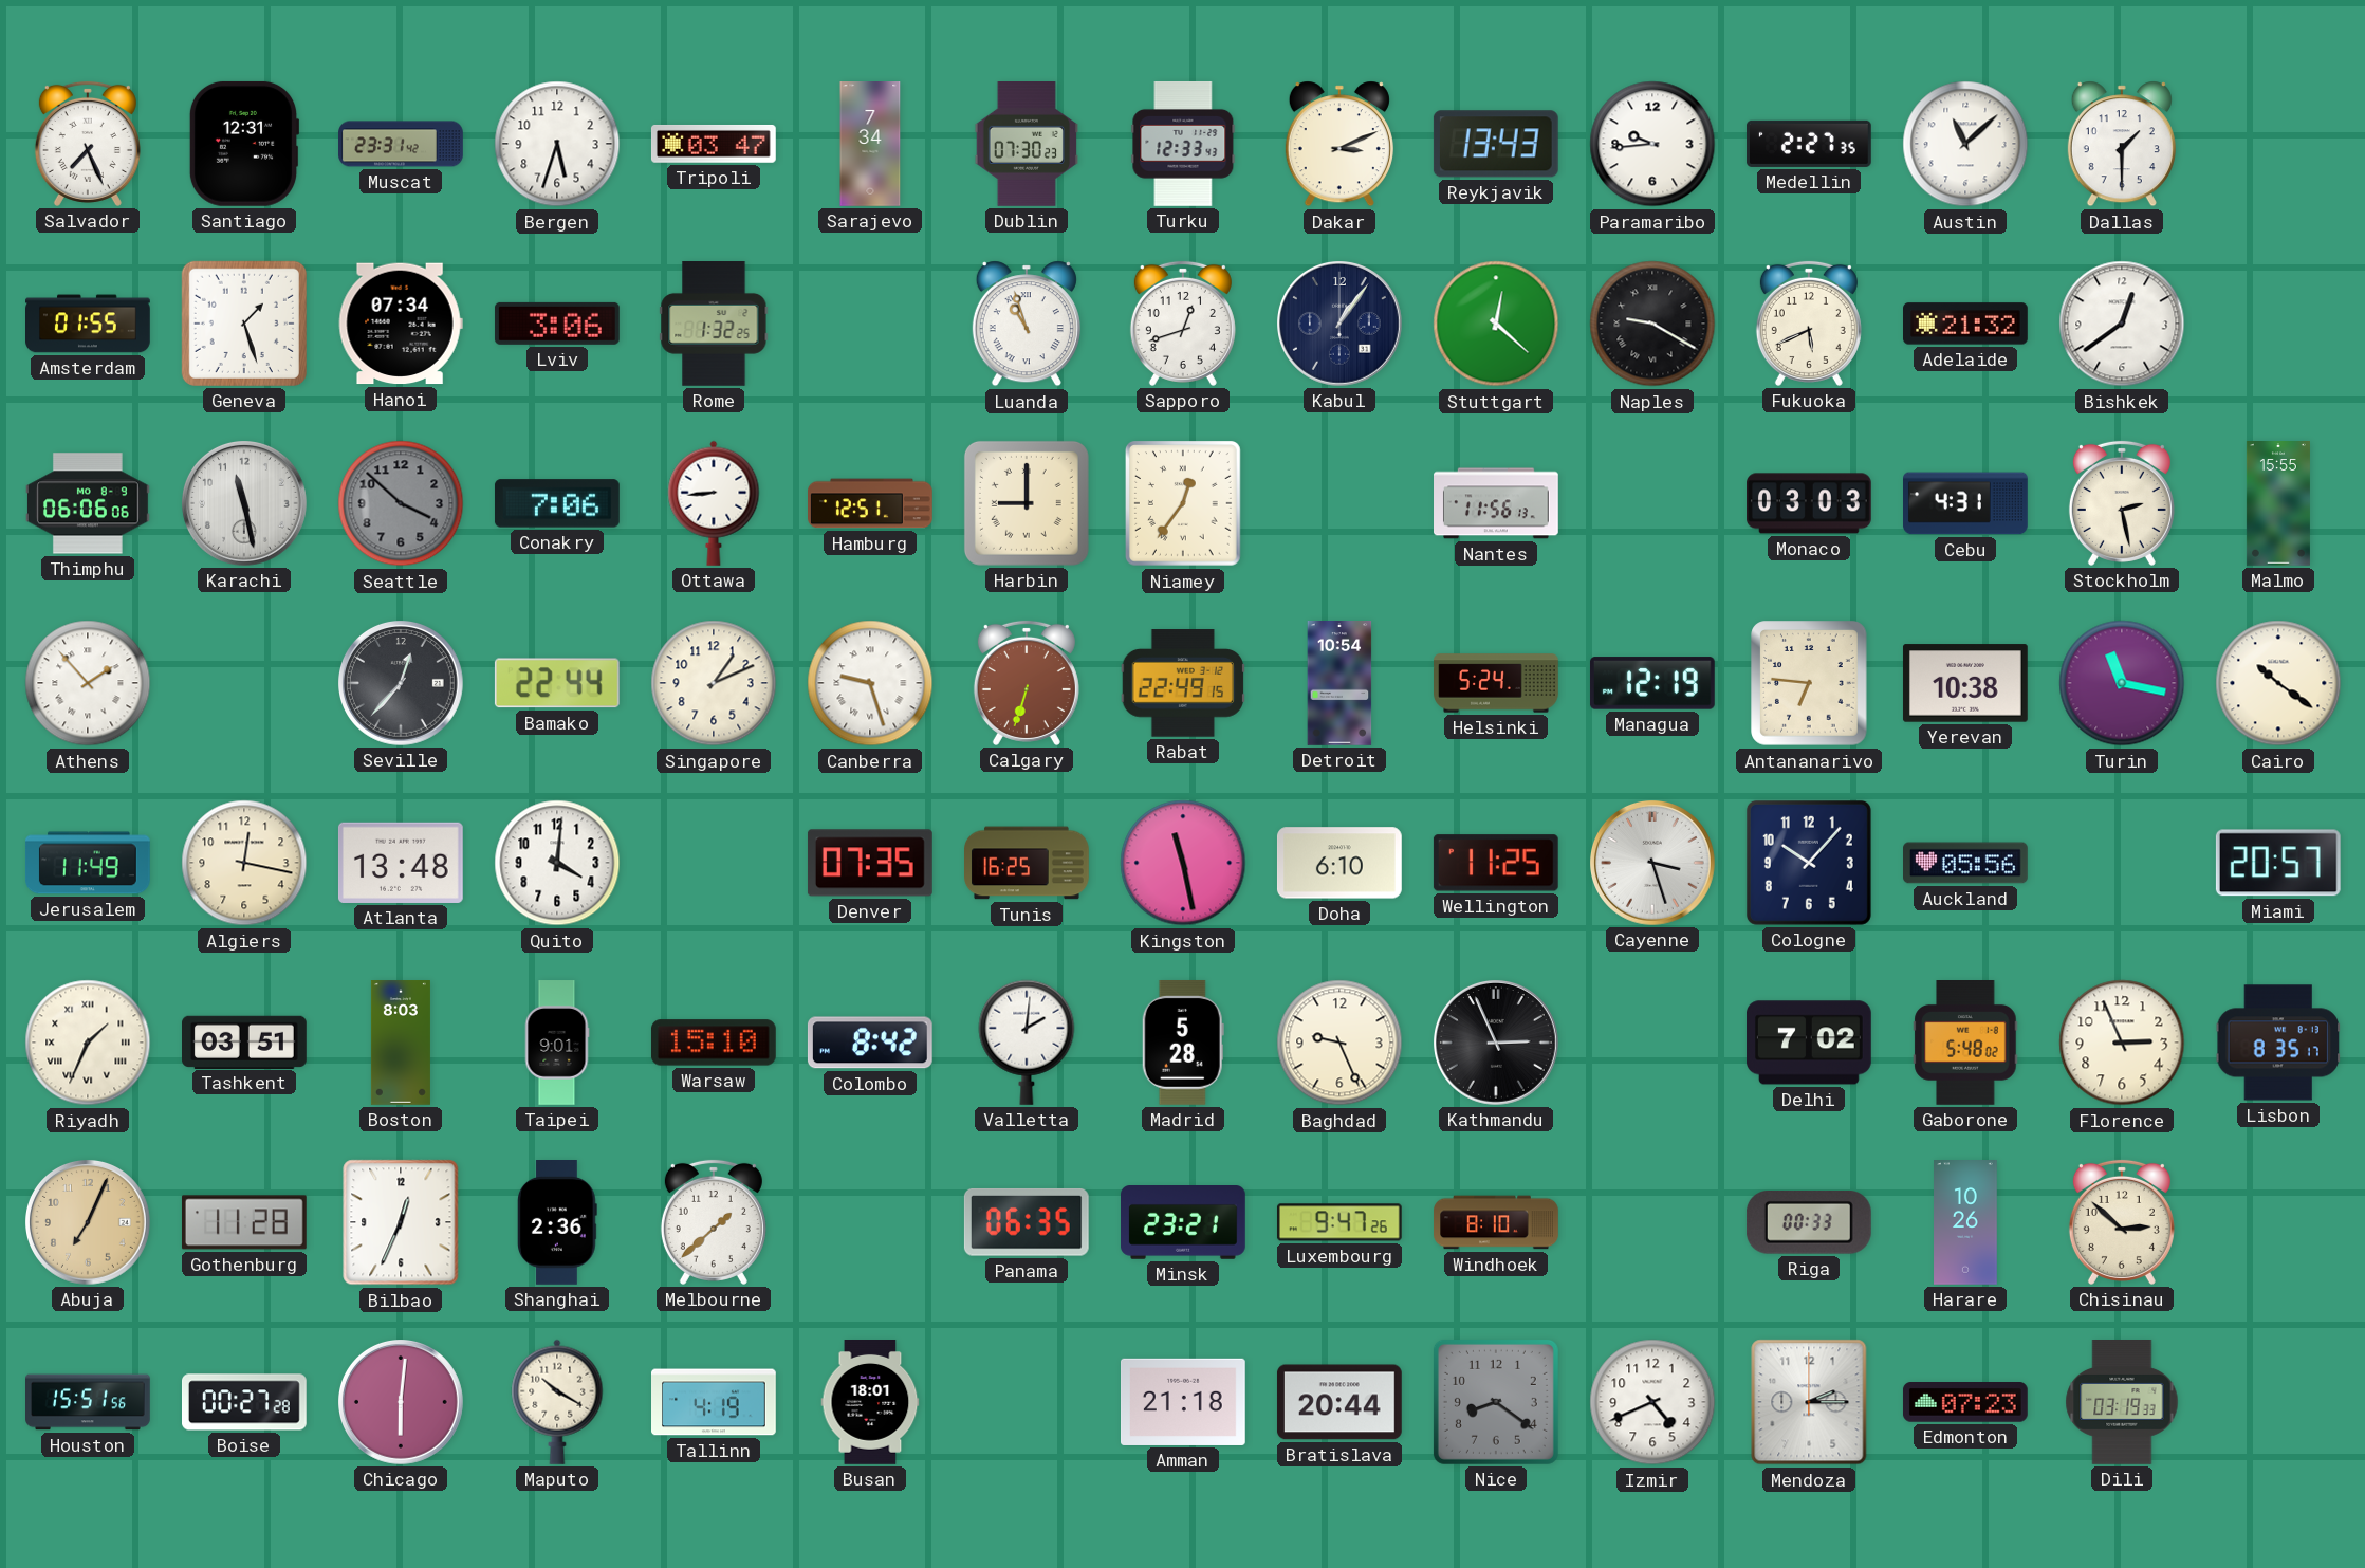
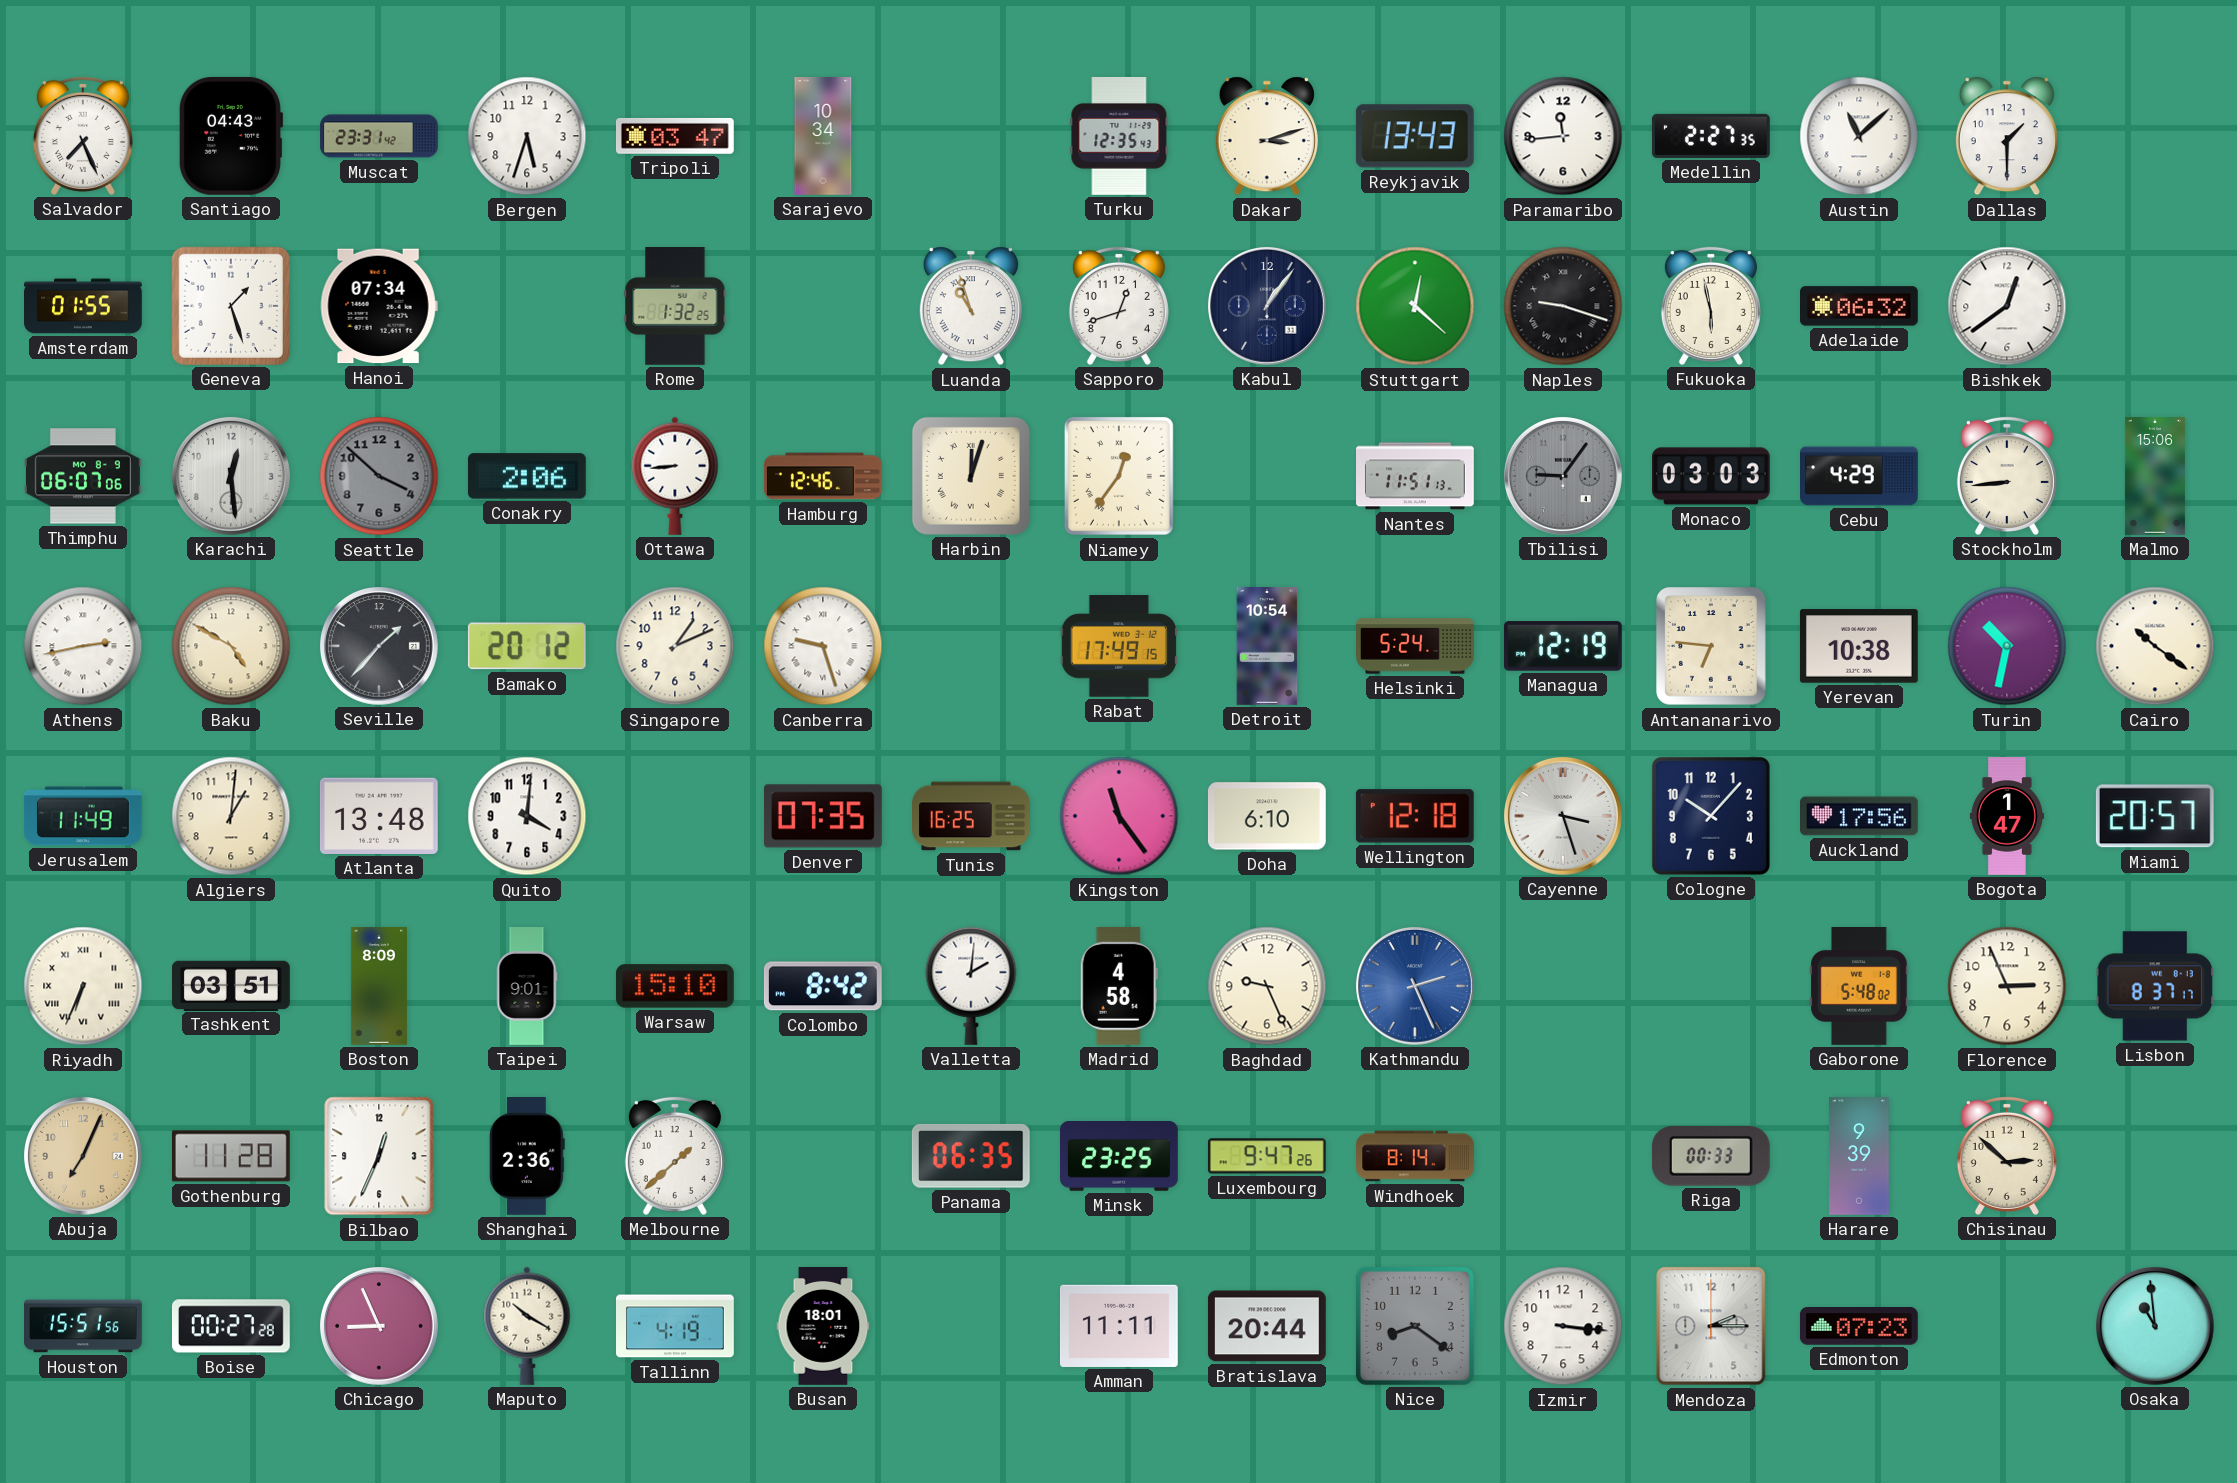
Santiago: 12:31 -> 04:43
Sarajevo: 7:34 -> 10:34
Dublin: 07:30 -> none
Turku: 12:33 -> 12:35
Dakar: 3:11 -> 3:12
Paramaribo: 9:44 -> 11:44
Lviv: 3:06 -> none
Naples: 9:20 -> 9:18
Fukuoka: 5:41 -> 5:58
Adelaide: 21:32 -> 06:32
Thimphu: 06:06 -> 06:07
Karachi: 11:28 -> 12:29
Conakry: 7:06 -> 2:06
Hamburg: 12:51 -> 12:46
Harbin: 9:00 -> 12:03
Nantes: 11:56 -> 11:51
Tbilisi: none -> 9:06
Cebu: 4:31 -> 4:29
Stockholm: 2:28 -> 8:44
Malmo: 15:55 -> 15:06
Athens: 1:53 -> 2:43
Baku: none -> 4:50
Seville: 12:37 -> 1:37
Bamako: 22:44 -> 20:12
Calgary: 6:33 -> none
Rabat: 22:49 -> 17:49
Turin: 11:17 -> 10:32
Algiers: 12:17 -> 1:01
Kingston: 11:28 -> 11:24
Wellington: 11:25 -> 12:18
Auckland: 05:56 -> 17:56
Bogota: none -> 1:47
Riyadh: 1:34 -> 6:34
Boston: 8:03 -> 8:09
Madrid: 5:28 -> 4:58
Kathmandu: 2:56 -> 2:26
Kathmandu dial: black -> blue
Delhi: 7:02 -> none
Lisbon: 8:35 -> 8:37
Minsk: 23:21 -> 23:25
Windhoek: 8:10 -> 8:14
Harare: 10:26 -> 9:39
Chicago: 6:01 -> 8:56
Amman: 21:18 -> 11:11
Izmir: 4:41 -> 3:16
Dili: 03:19 -> none
Osaka: none -> 10:59
